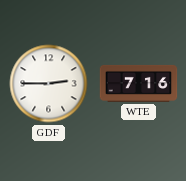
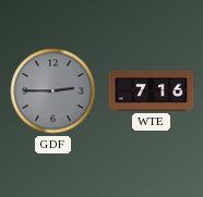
GDF dial: white -> grey
